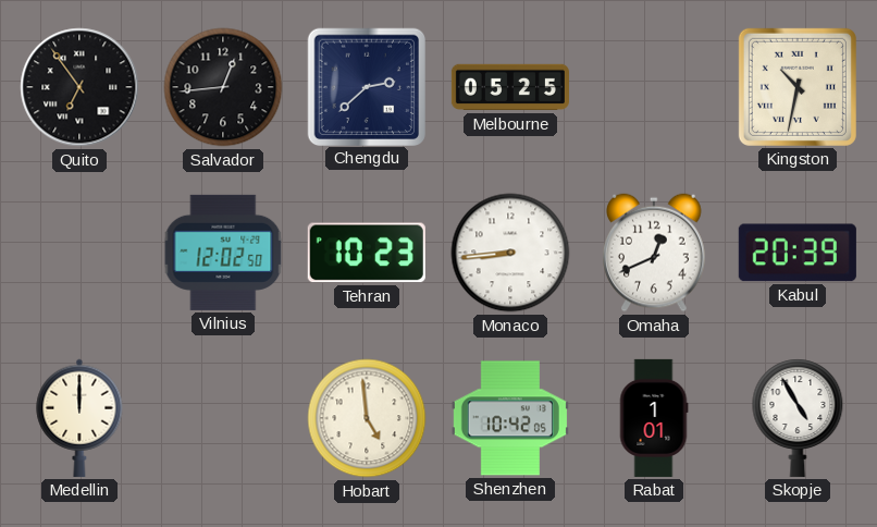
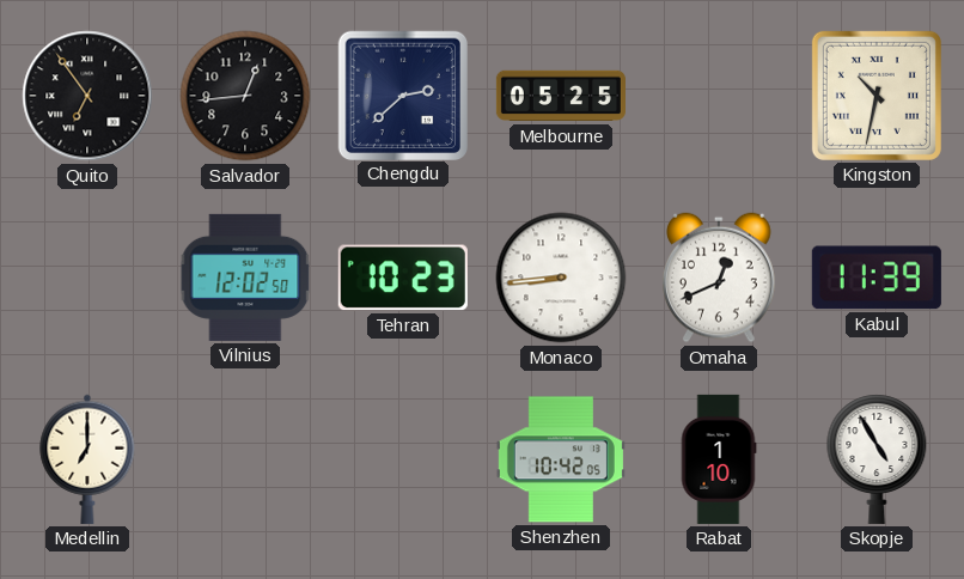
Kabul: 20:39 -> 11:39
Medellin: 12:00 -> 7:00
Hobart: 4:59 -> none
Rabat: 1:01 -> 1:10
